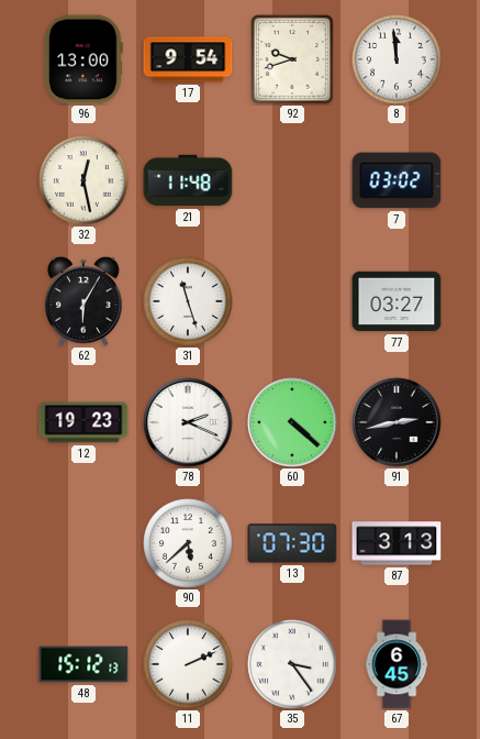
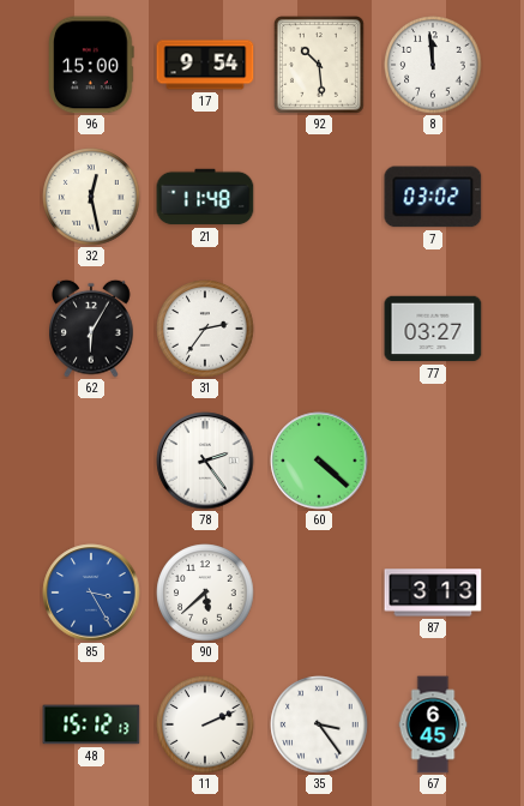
96: 13:00 -> 15:00
92: 9:42 -> 10:29
31: 11:27 -> 2:36
12: 19:23 -> none
78: 2:19 -> 2:24
91: 2:43 -> none
85: none -> 3:25
13: 07:30 -> none
